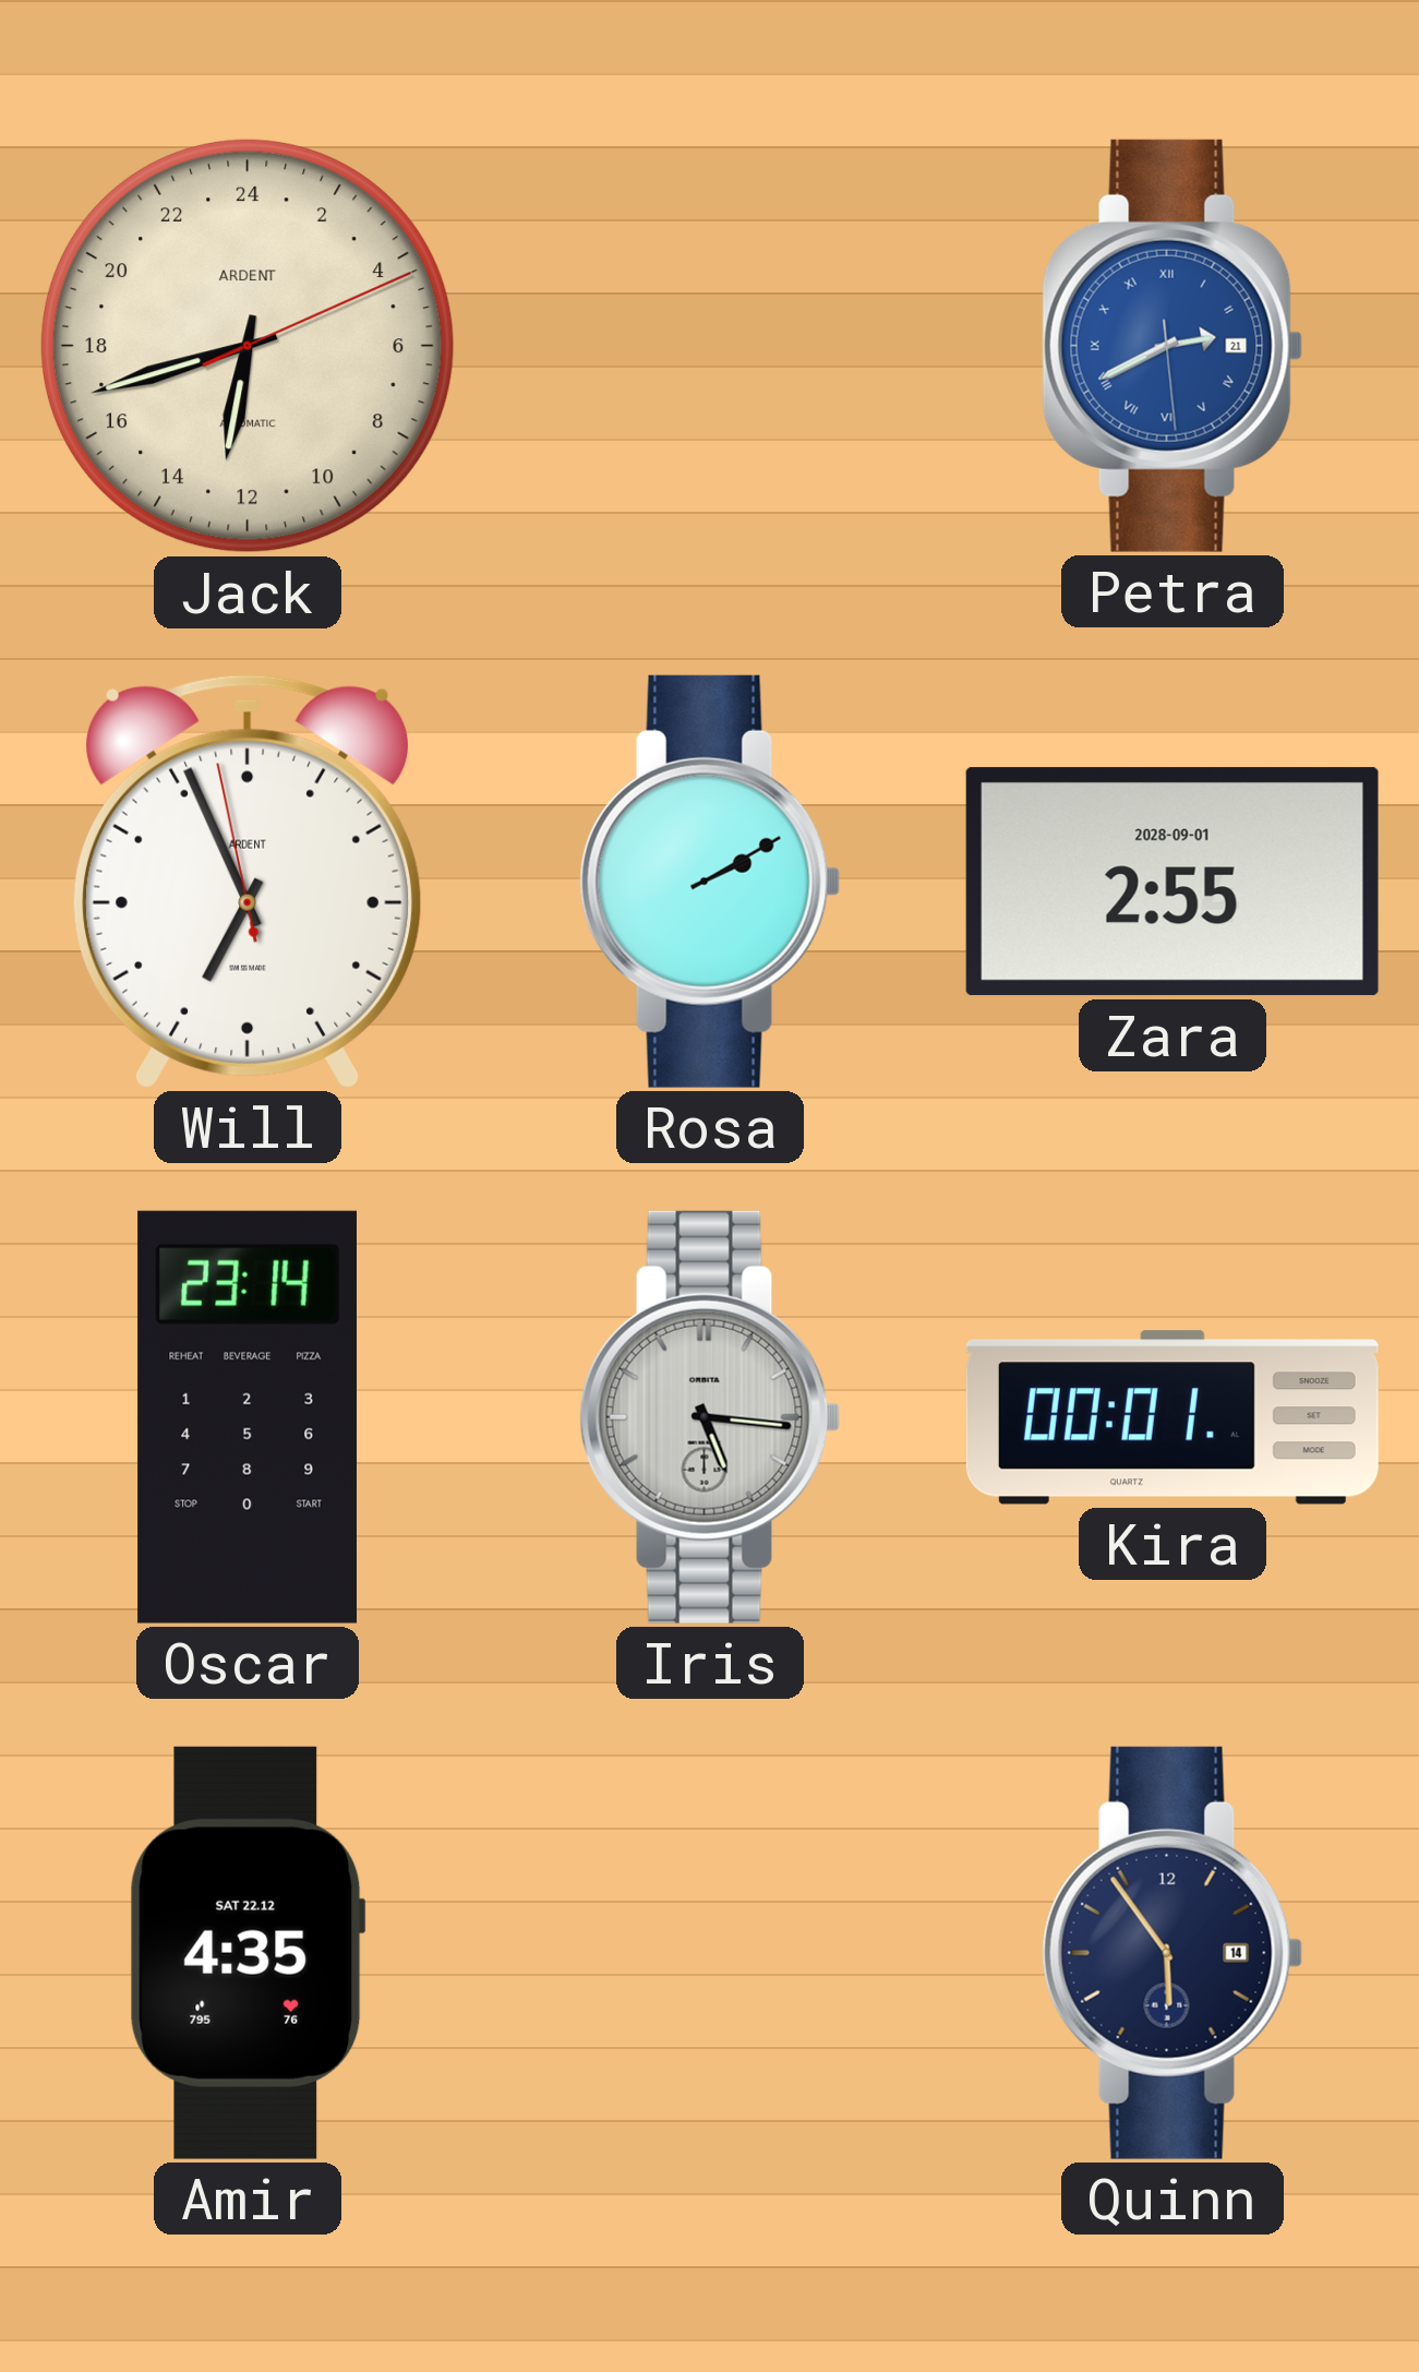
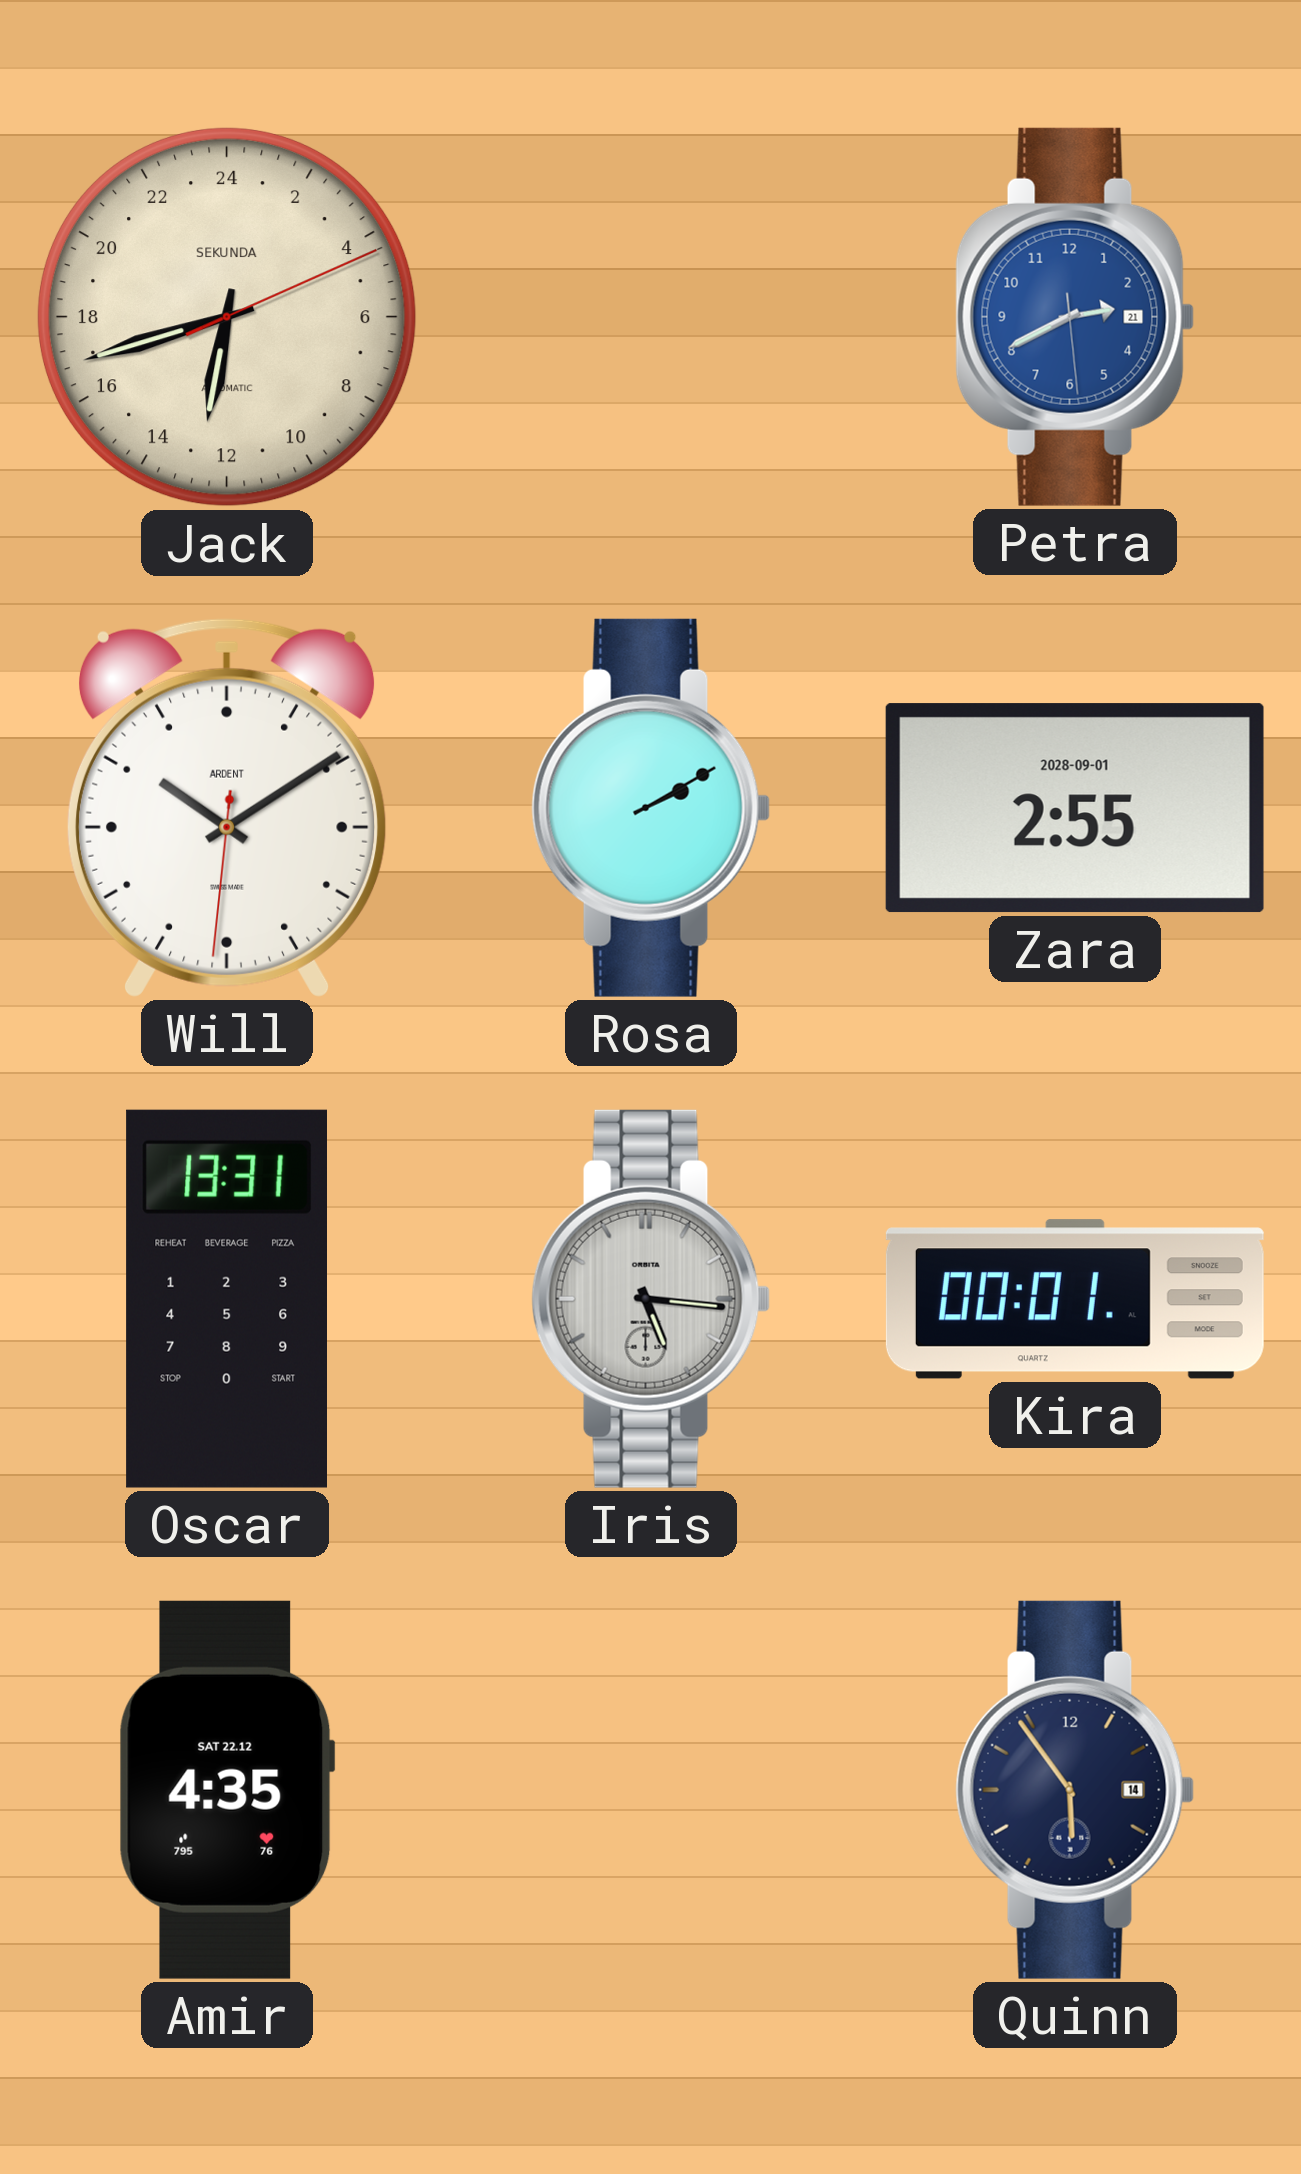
Jack brand: ARDENT -> SEKUNDA
Petra numerals: Roman -> Arabic
Will: 6:55 -> 10:09
Oscar: 23:14 -> 13:31
